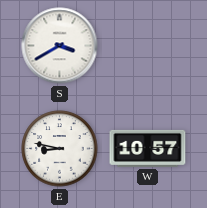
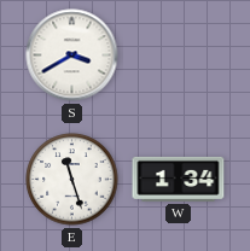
E: 8:47 -> 11:27
W: 10:57 -> 1:34
